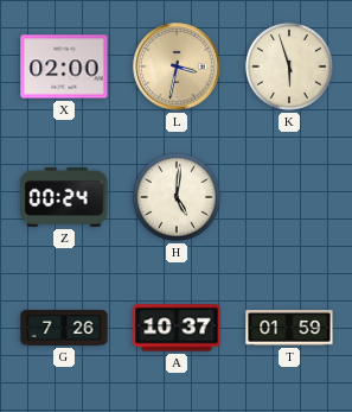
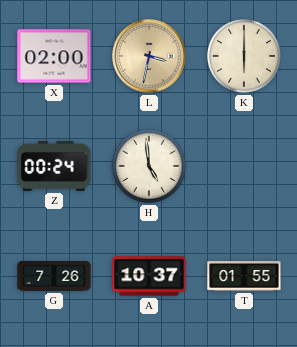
K: 5:57 -> 6:00
H: 5:01 -> 4:59
T: 01:59 -> 01:55
